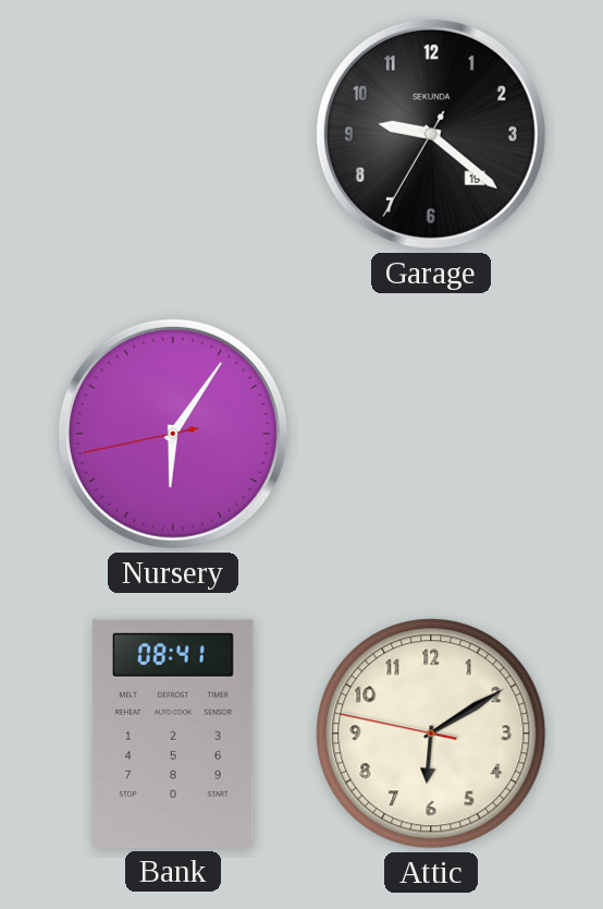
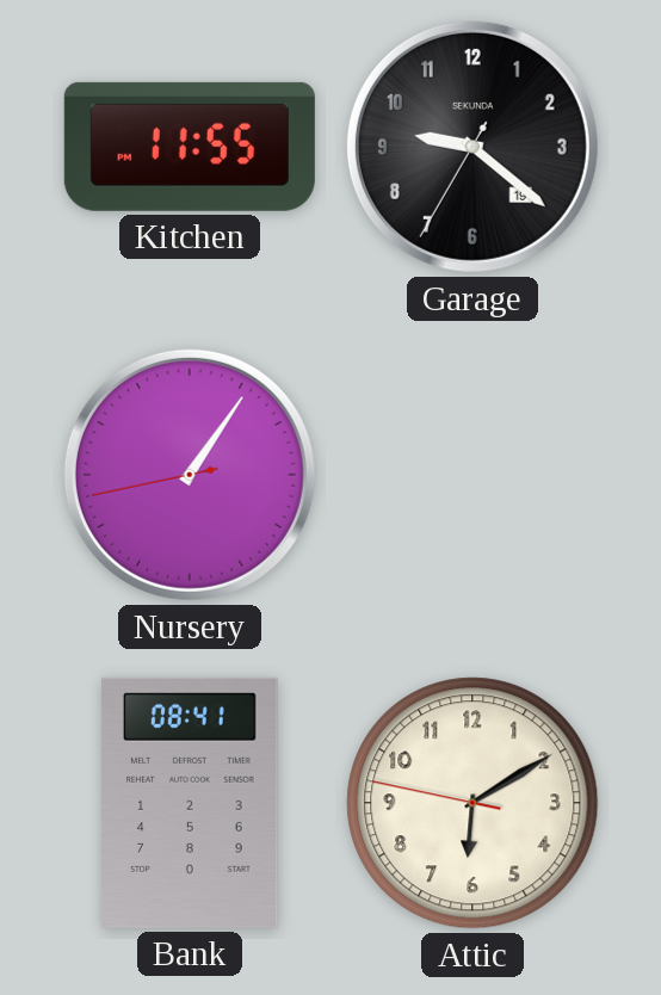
Kitchen: none -> 11:55
Nursery: 6:05 -> 1:05
